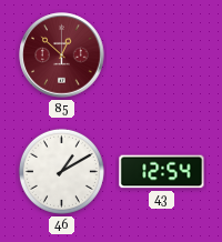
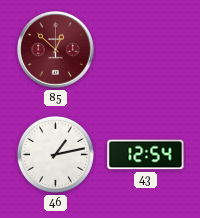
46: 1:10 -> 1:13
